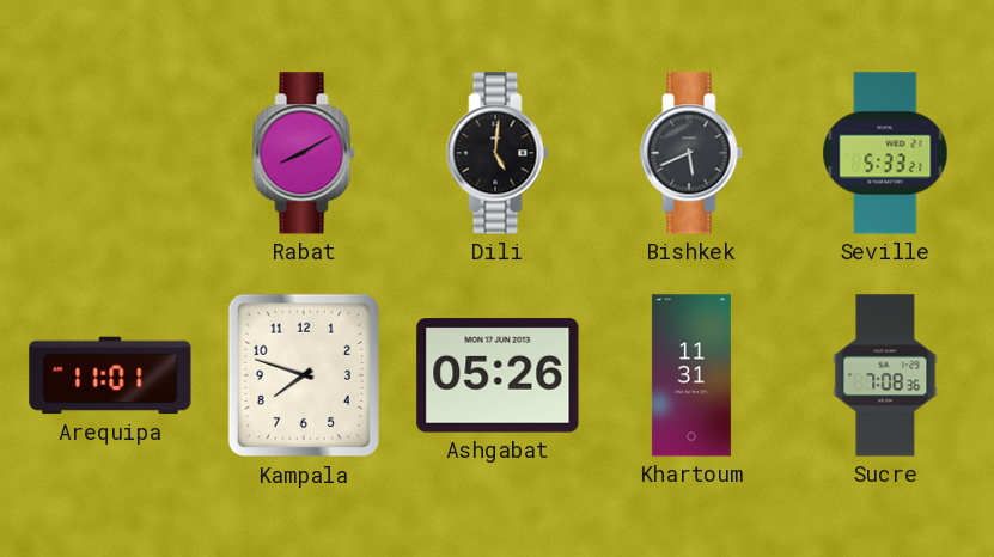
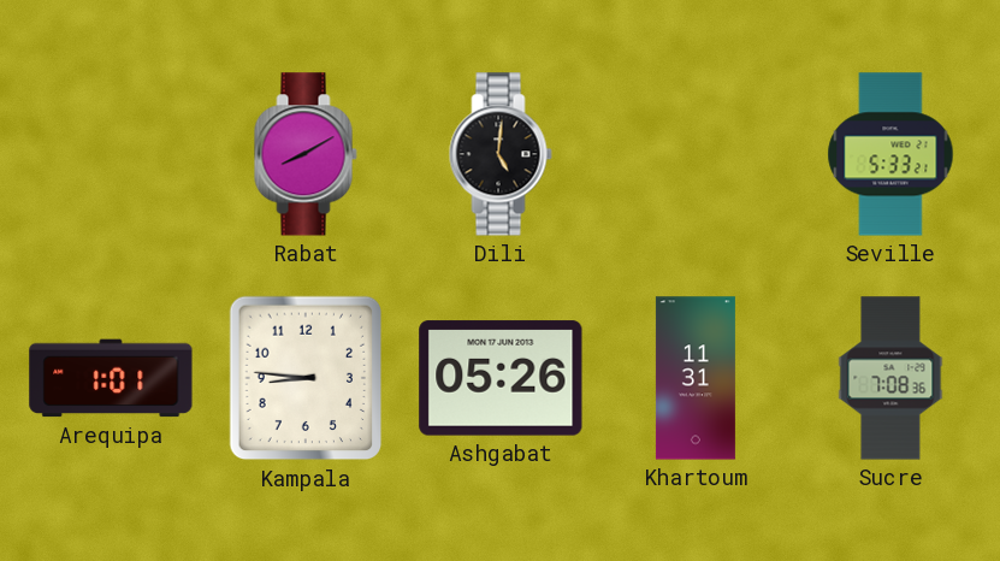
Bishkek: 5:41 -> none
Arequipa: 11:01 -> 1:01
Kampala: 7:48 -> 8:46
